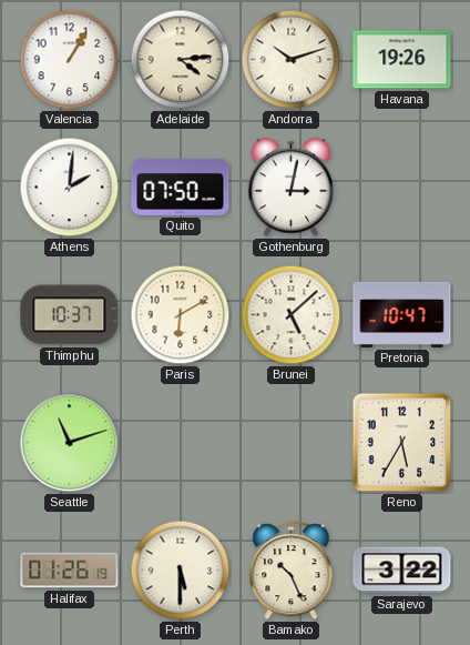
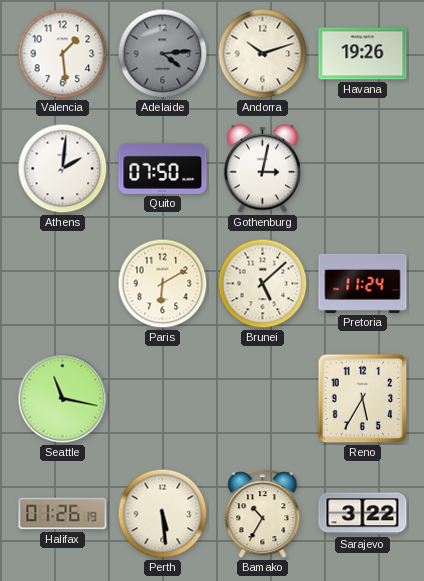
Valencia: 1:05 -> 1:29
Adelaide dial: cream -> grey
Thimphu: 10:37 -> none
Pretoria: 10:47 -> 11:24
Seattle: 11:12 -> 11:17
Perth: 5:30 -> 5:29
Bamako: 10:26 -> 10:35
